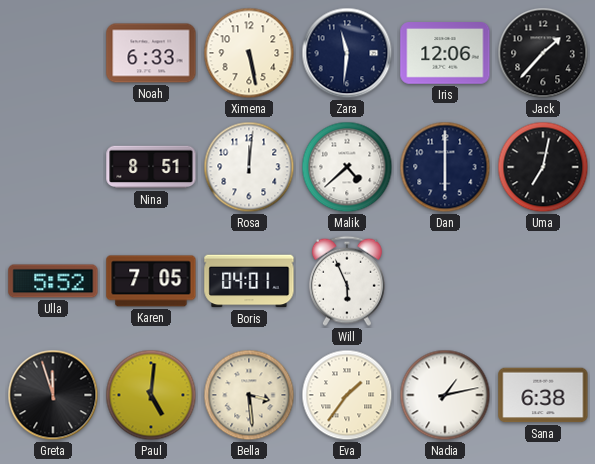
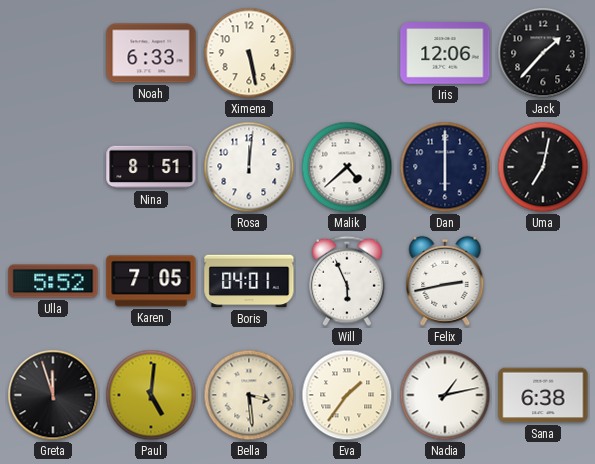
Zara: 11:31 -> none
Felix: none -> 2:43
